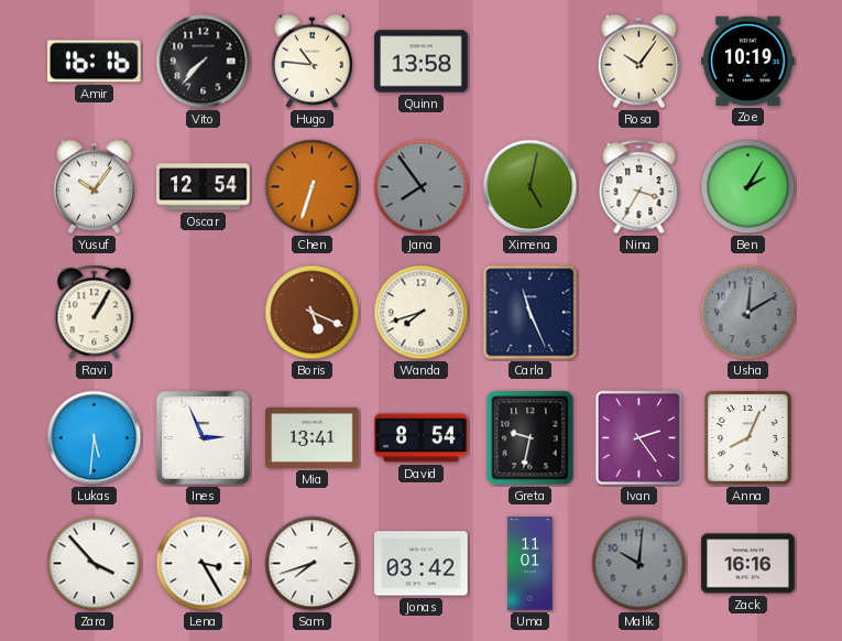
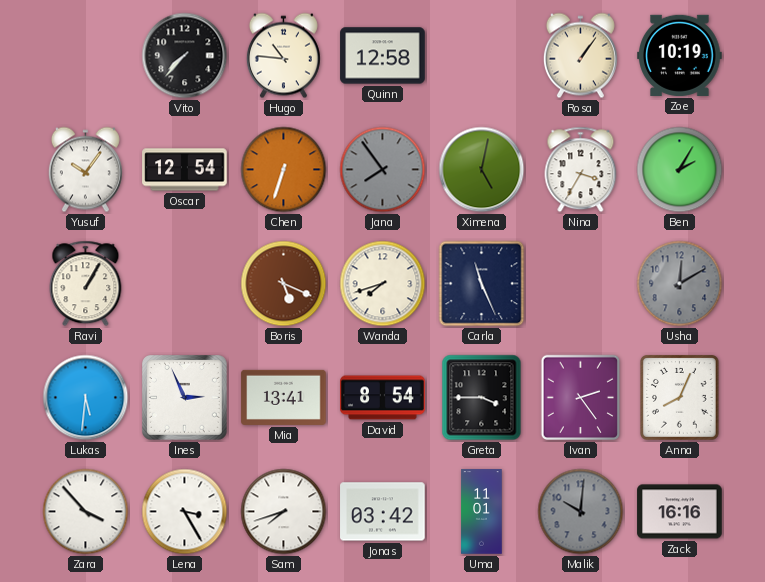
Amir: 16:16 -> none
Quinn: 13:58 -> 12:58
Rosa: 10:06 -> 1:06
Greta: 9:32 -> 3:45
